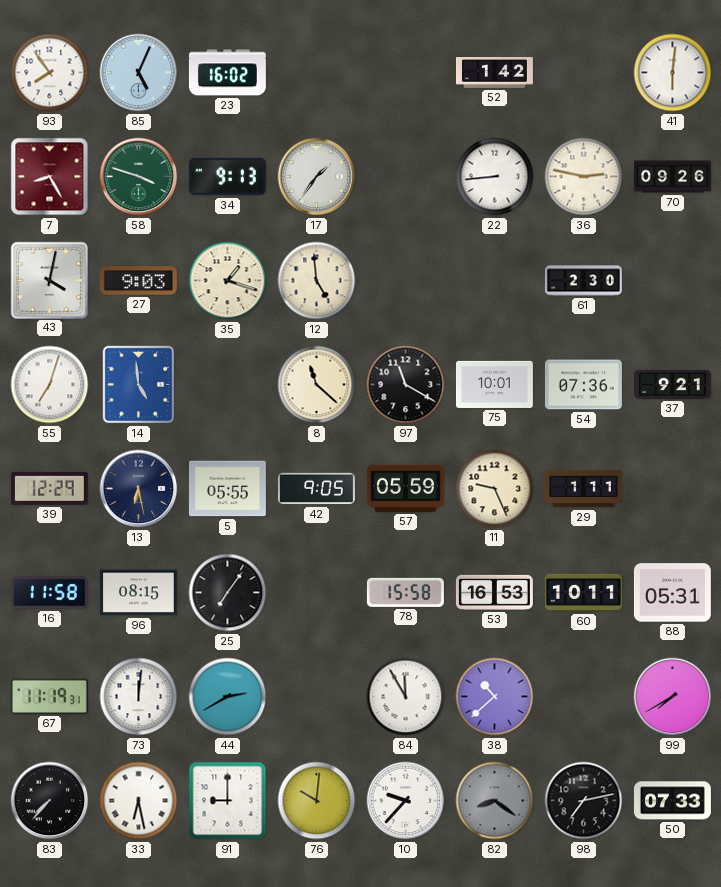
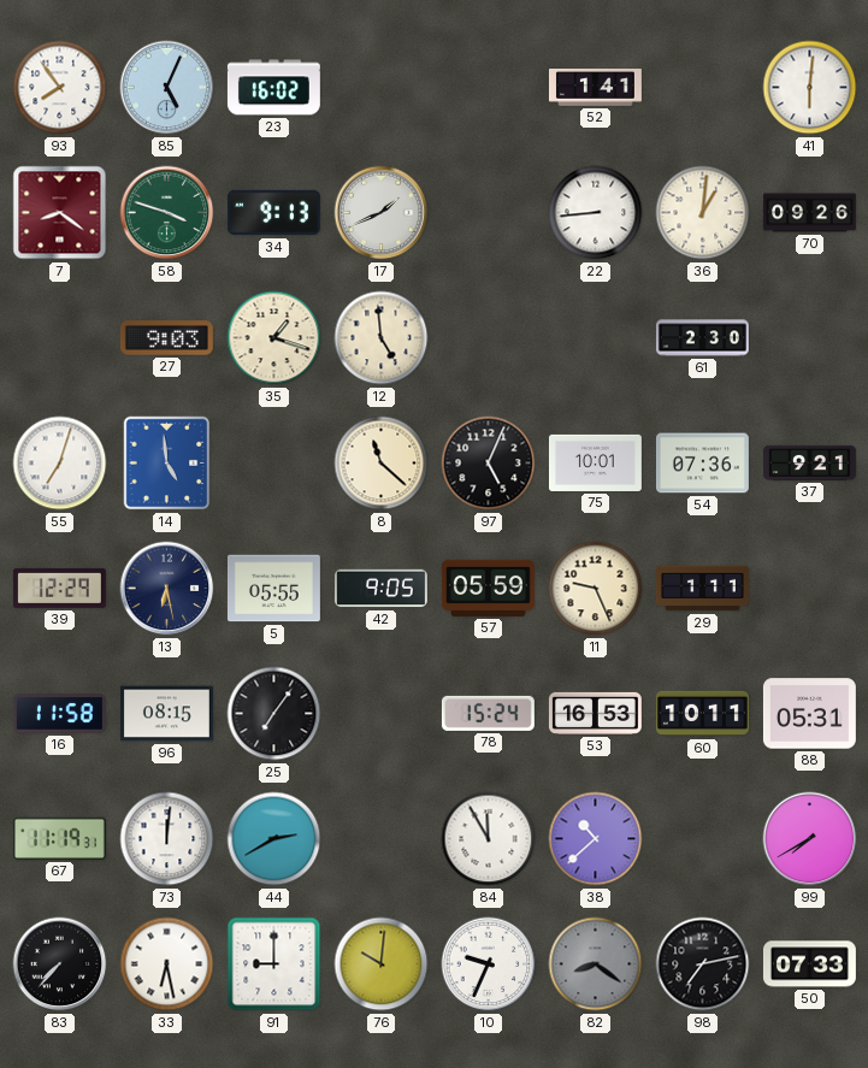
52: 1:42 -> 1:41
7: 8:25 -> 8:21
17: 1:36 -> 1:41
36: 2:47 -> 1:01
43: 4:02 -> none
97: 11:20 -> 5:04
78: 15:58 -> 15:24
10: 9:37 -> 9:34
